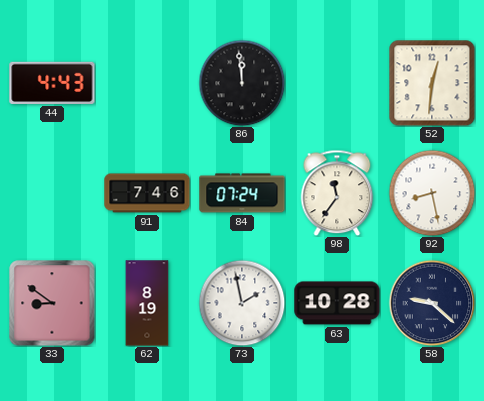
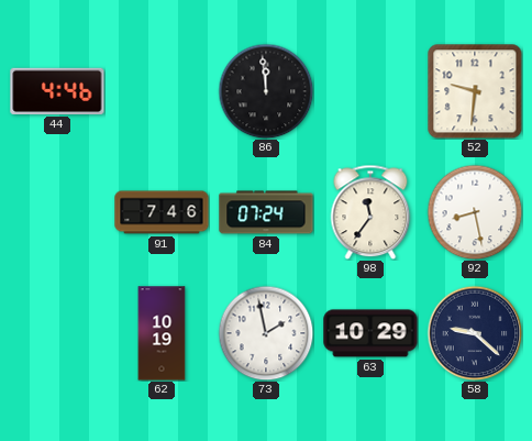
44: 4:43 -> 4:46
52: 12:31 -> 9:31
33: 8:51 -> none
62: 8:19 -> 10:19
63: 10:28 -> 10:29
